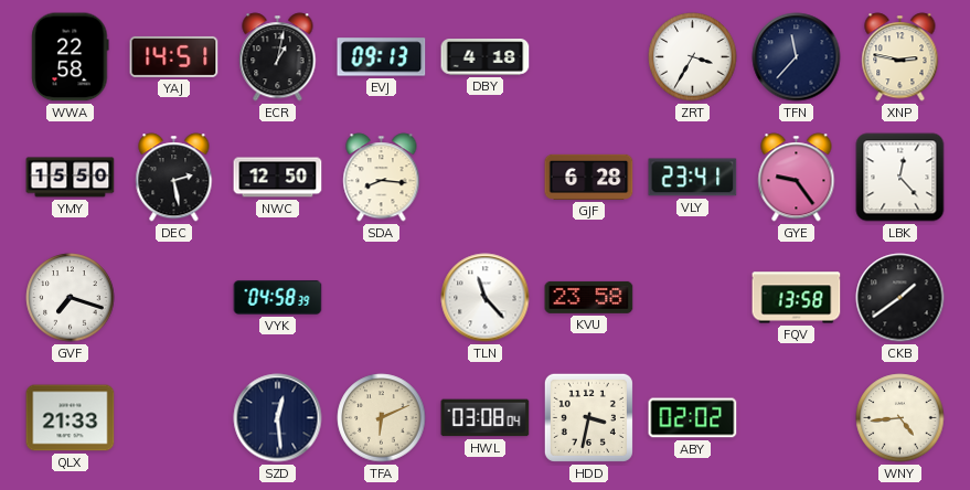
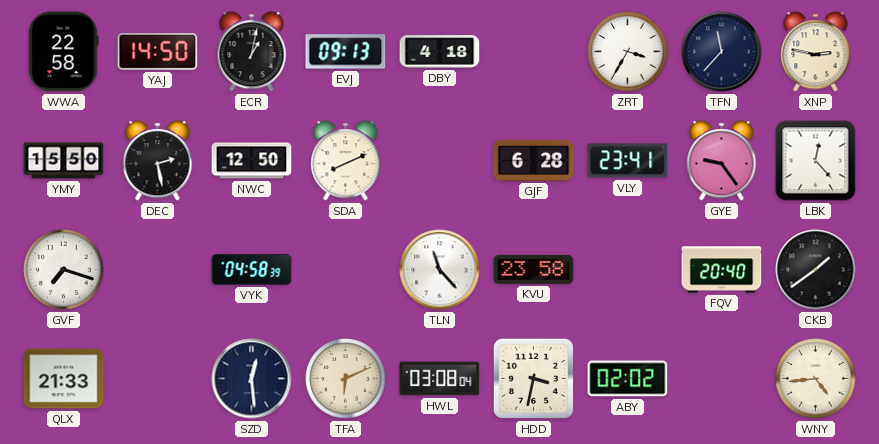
YAJ: 14:51 -> 14:50
SDA: 8:16 -> 8:11
FQV: 13:58 -> 20:40
